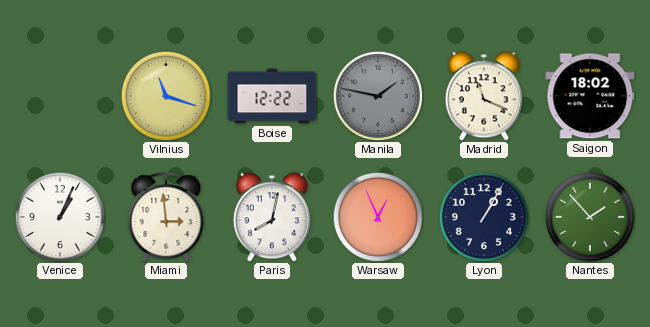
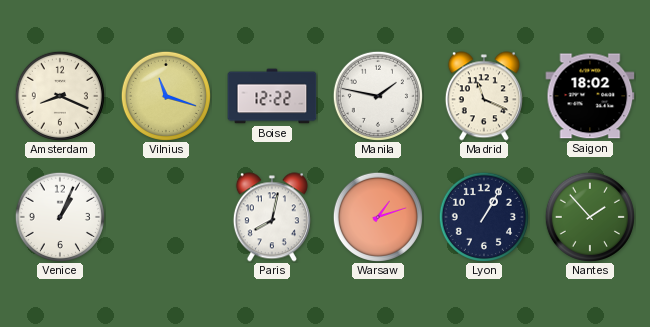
Amsterdam: none -> 8:19
Manila dial: grey -> white
Miami: 2:59 -> none
Warsaw: 12:56 -> 1:12
